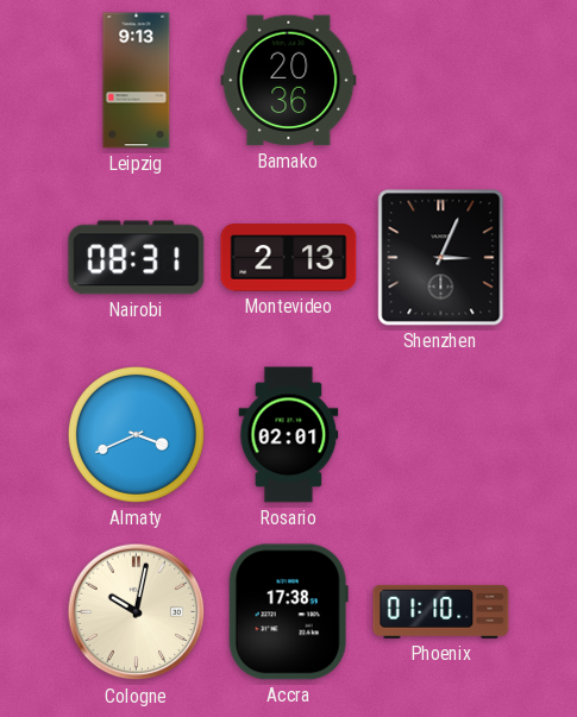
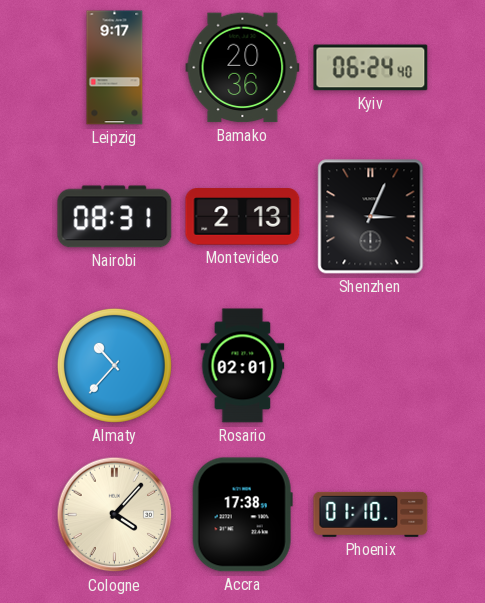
Leipzig: 9:13 -> 9:17
Kyiv: none -> 06:24
Almaty: 3:41 -> 10:37
Cologne: 10:02 -> 4:07
